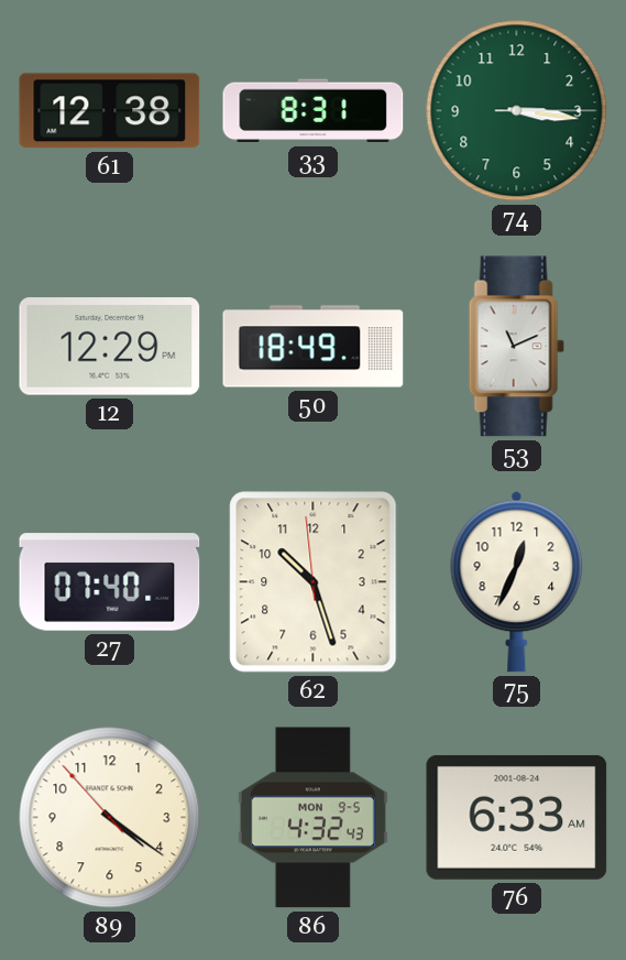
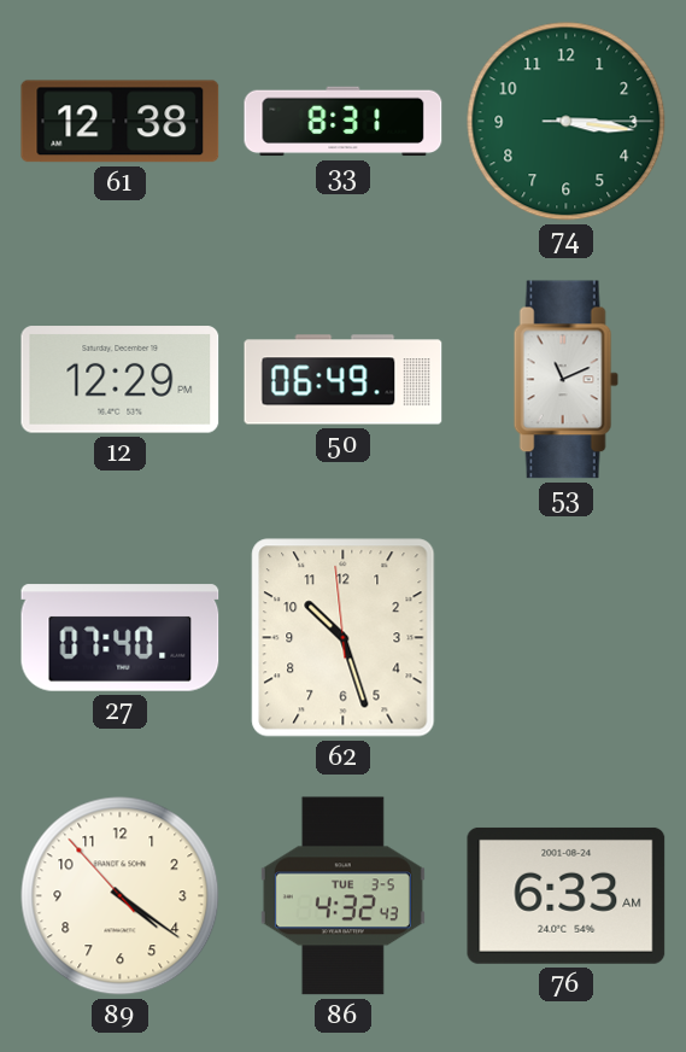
50: 18:49 -> 06:49
75: 12:34 -> none
86 date: MON 9-5 -> TUE 3-5
